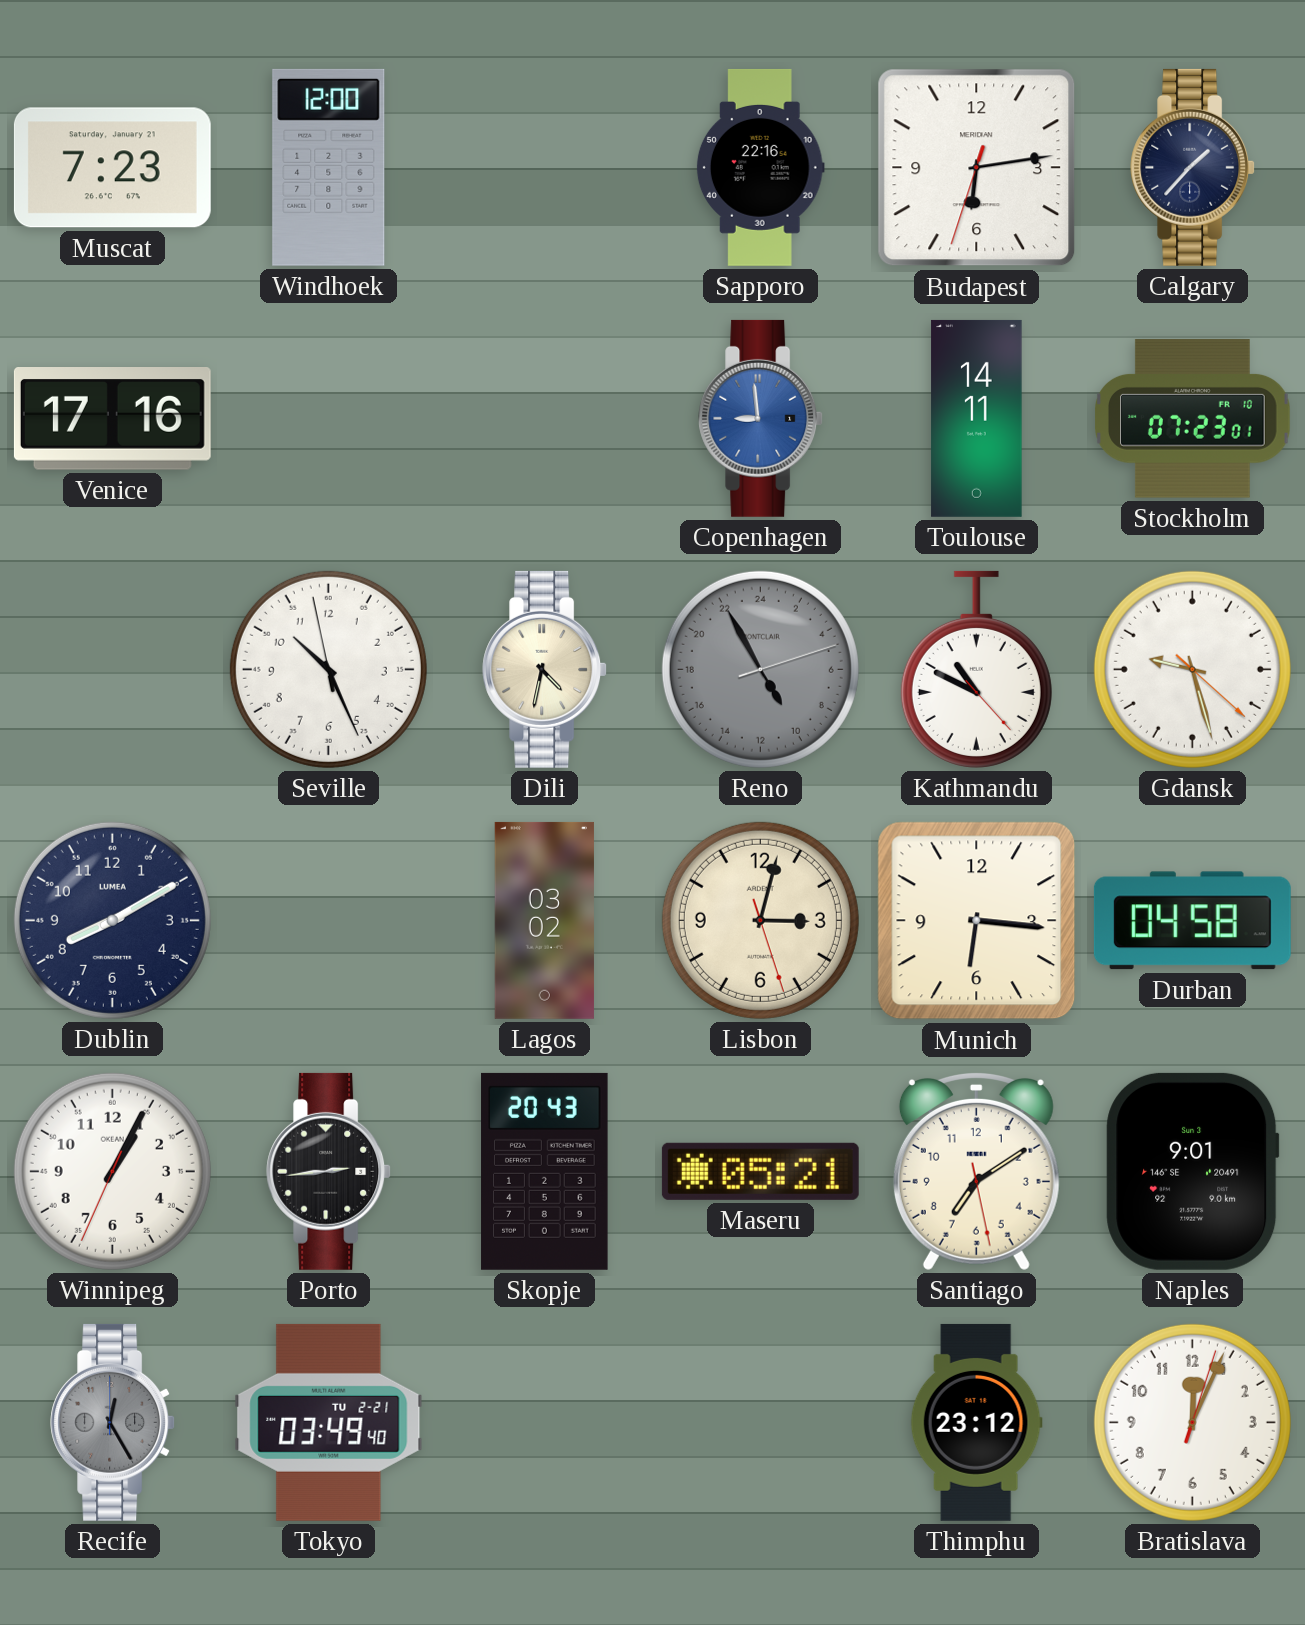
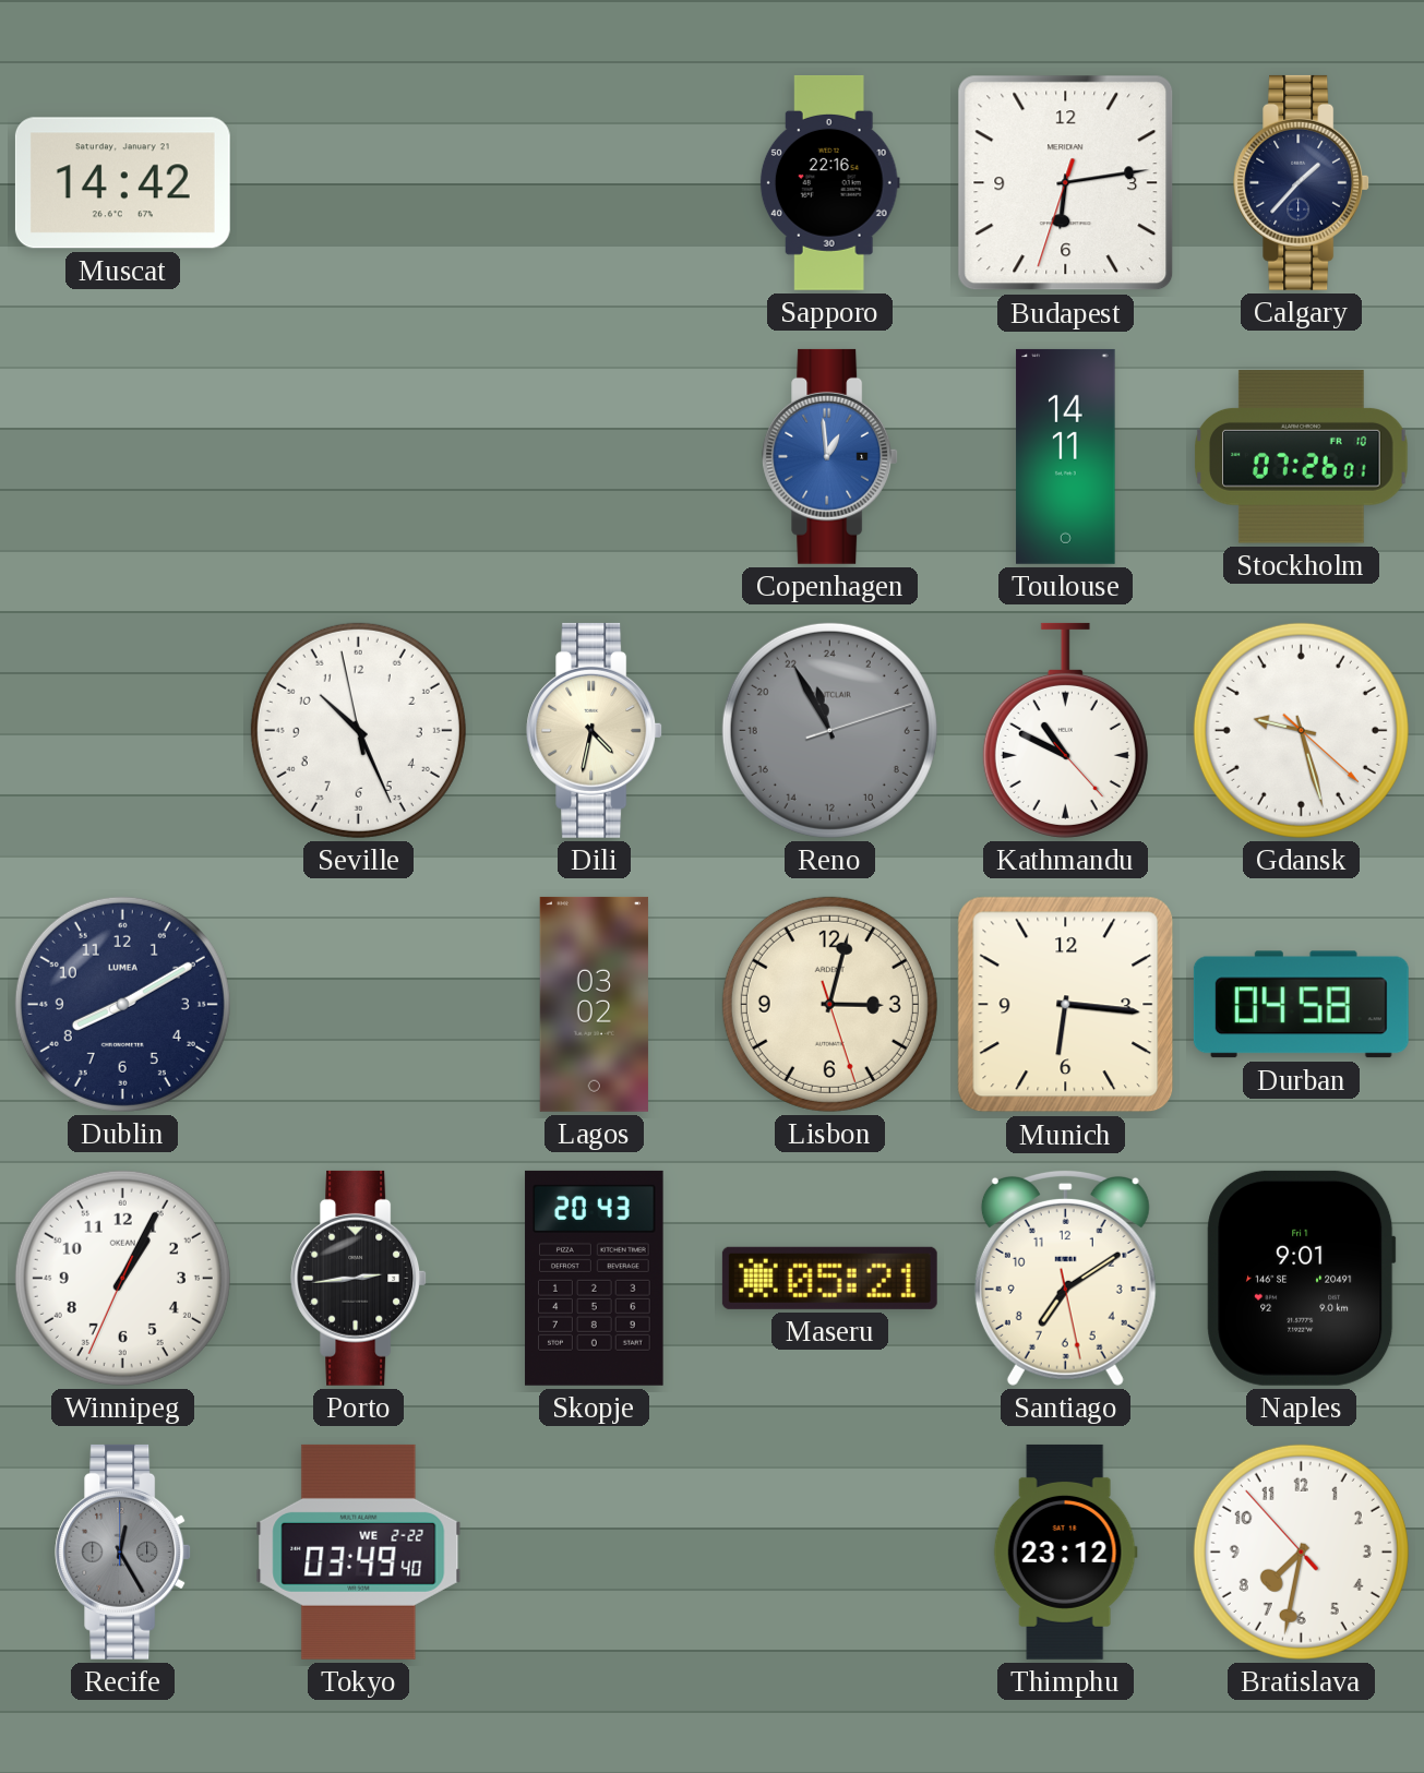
Muscat: 7:23 -> 14:42
Windhoek: 12:00 -> none
Venice: 17:16 -> none
Copenhagen: 8:59 -> 12:59
Stockholm: 07:23 -> 07:26
Reno: 9:55 -> 22:55
Naples date: Sun 3 -> Fri 1
Tokyo date: TU 2-21 -> WE 2-22
Bratislava: 12:04 -> 7:31
